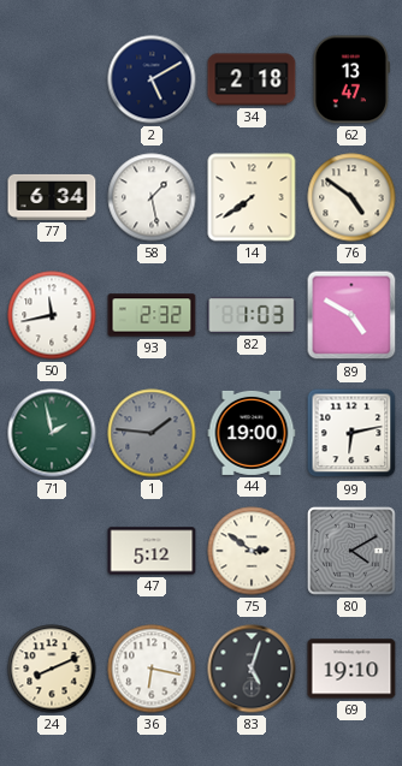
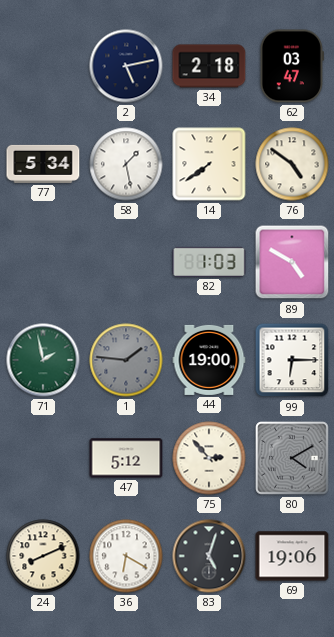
2: 5:10 -> 5:13
62: 13:47 -> 03:47
77: 6:34 -> 5:34
50: 11:43 -> none
93: 2:32 -> none
99: 6:13 -> 6:15
75: 2:51 -> 2:53
36: 6:17 -> 6:20
69: 19:10 -> 19:06
